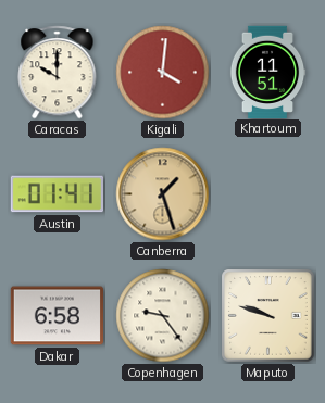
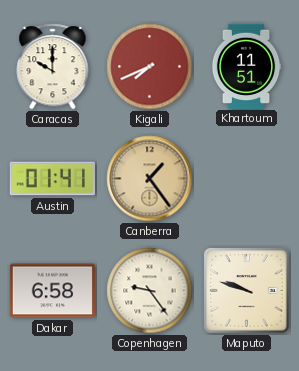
Kigali: 4:01 -> 7:41
Canberra: 1:27 -> 1:24
